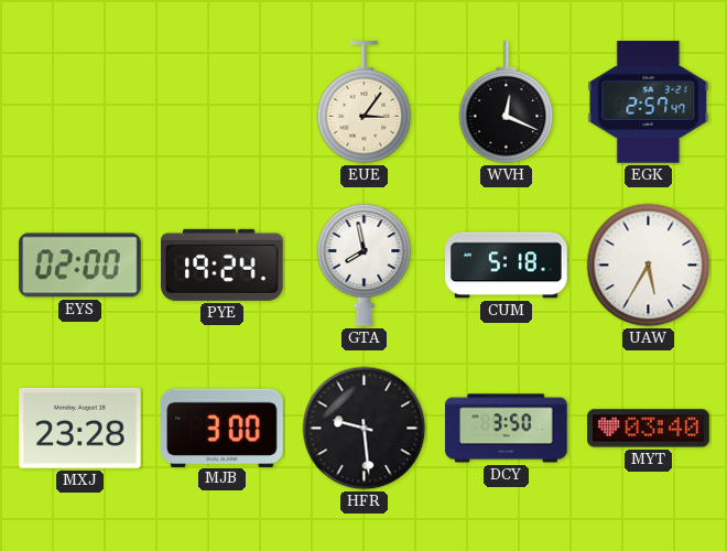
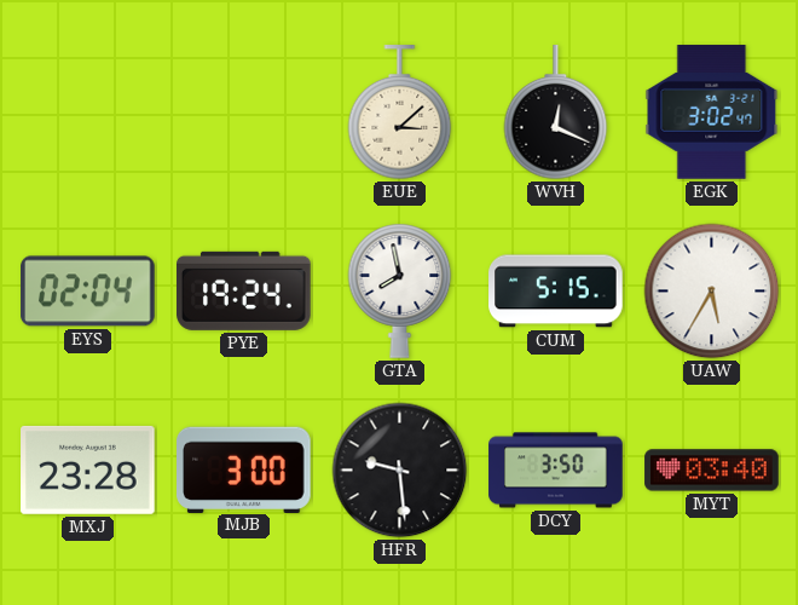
EUE: 3:06 -> 3:08
EGK: 2:57 -> 3:02
EYS: 02:00 -> 02:04
CUM: 5:18 -> 5:15
